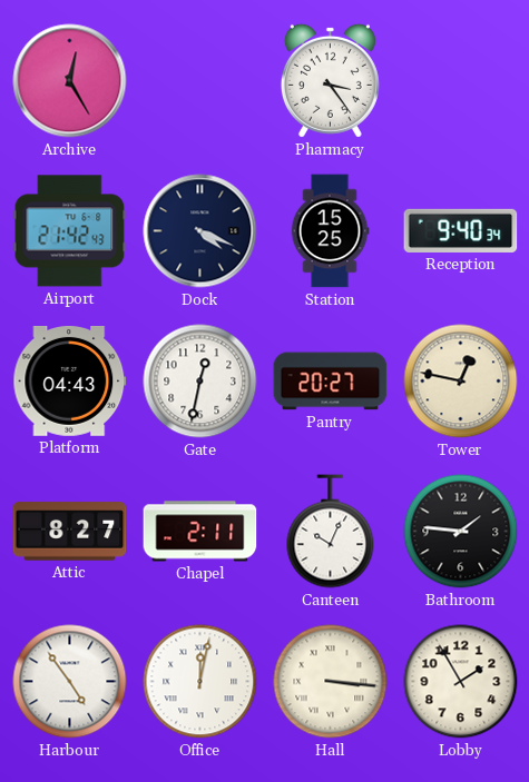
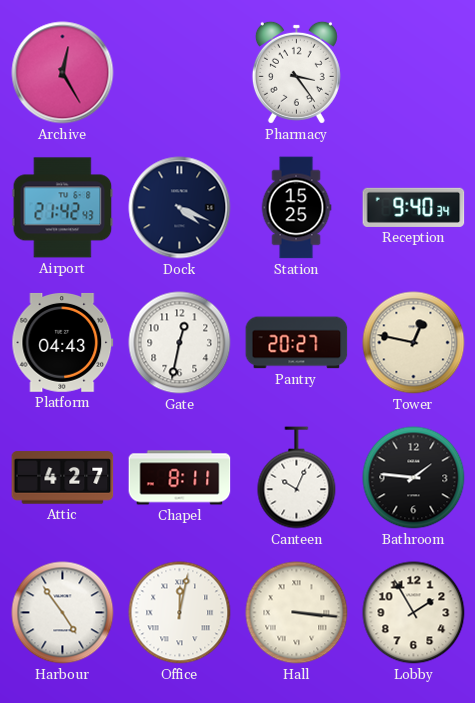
Attic: 8:27 -> 4:27
Chapel: 2:11 -> 8:11
